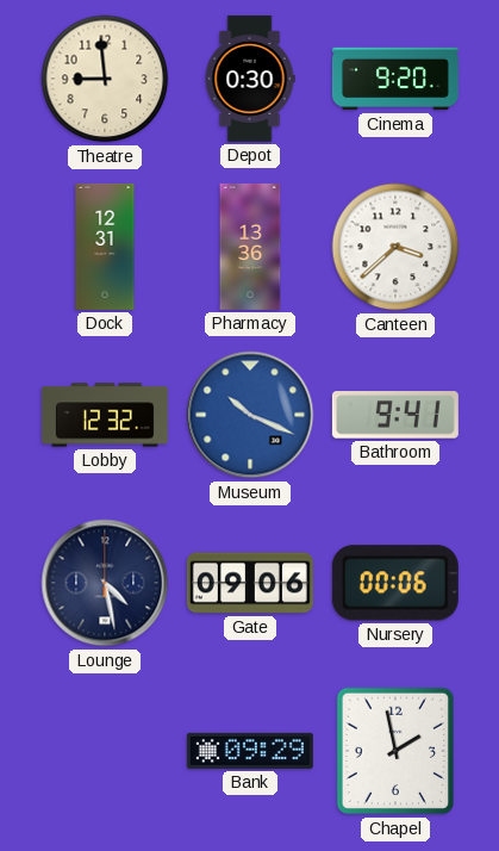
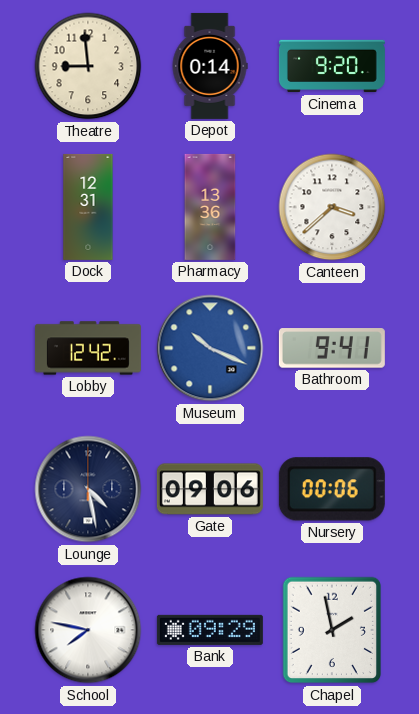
Depot: 0:30 -> 0:14
Lobby: 12:32 -> 12:42
School: none -> 7:47
